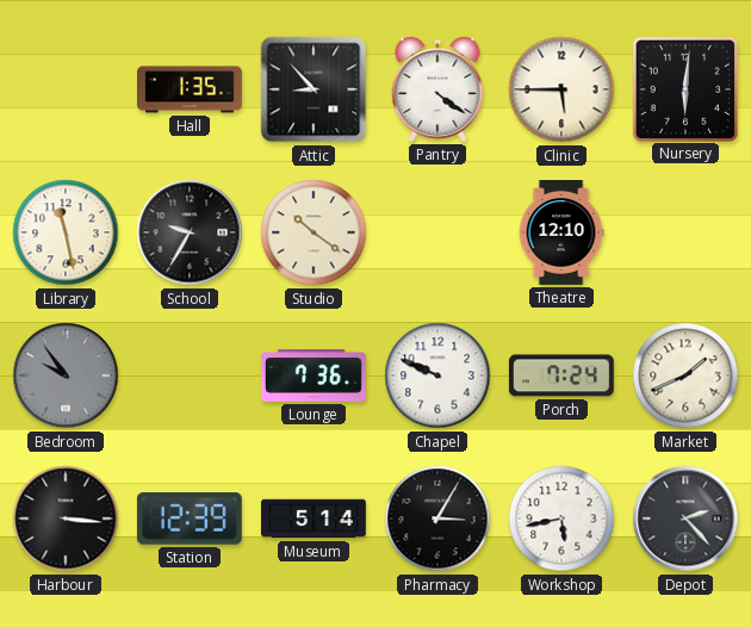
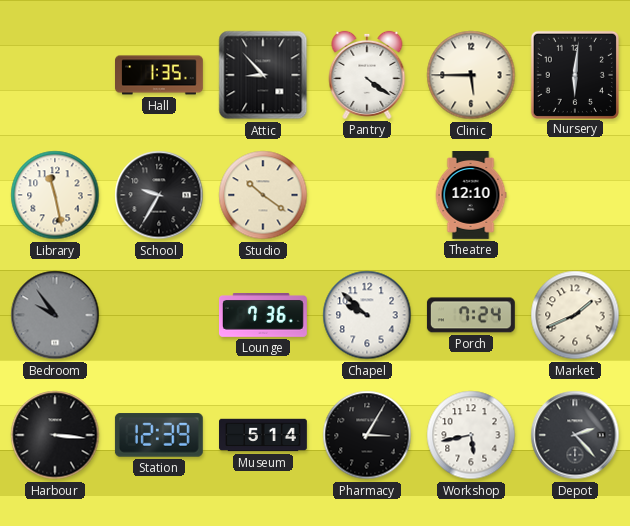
Chapel: 9:49 -> 9:52
